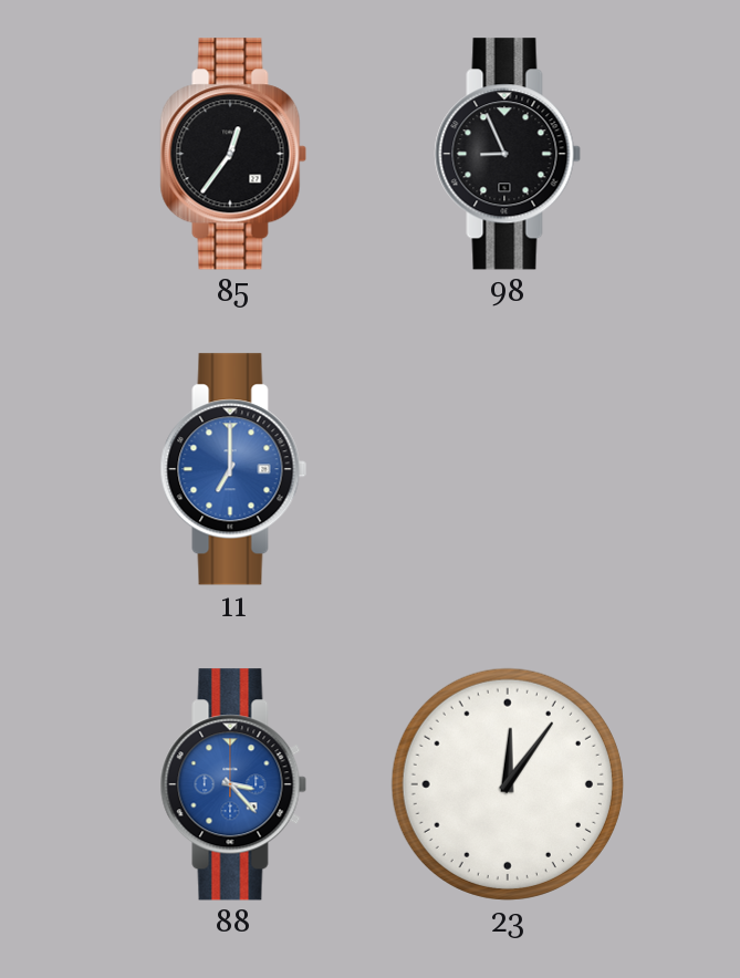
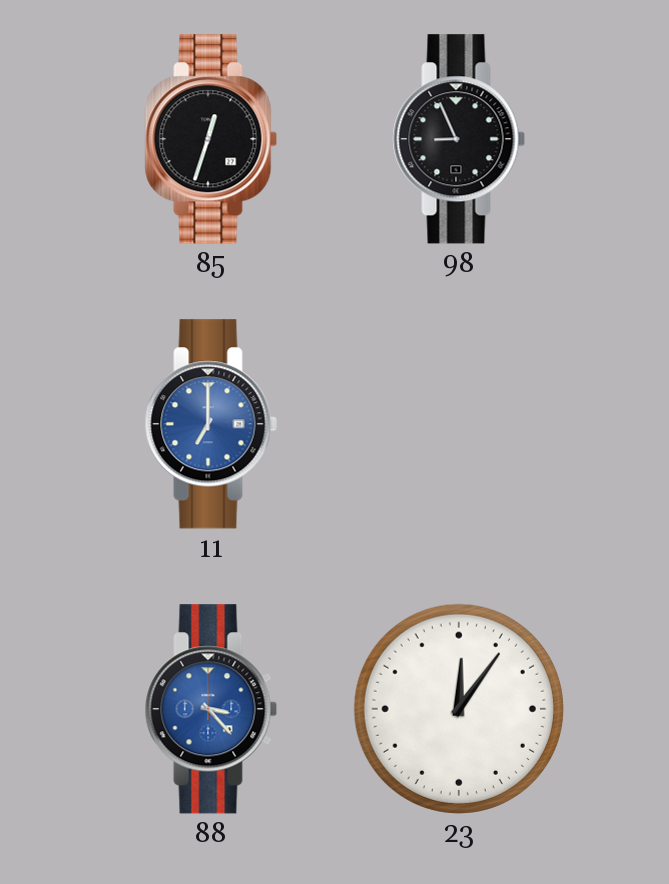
85: 12:36 -> 12:33
